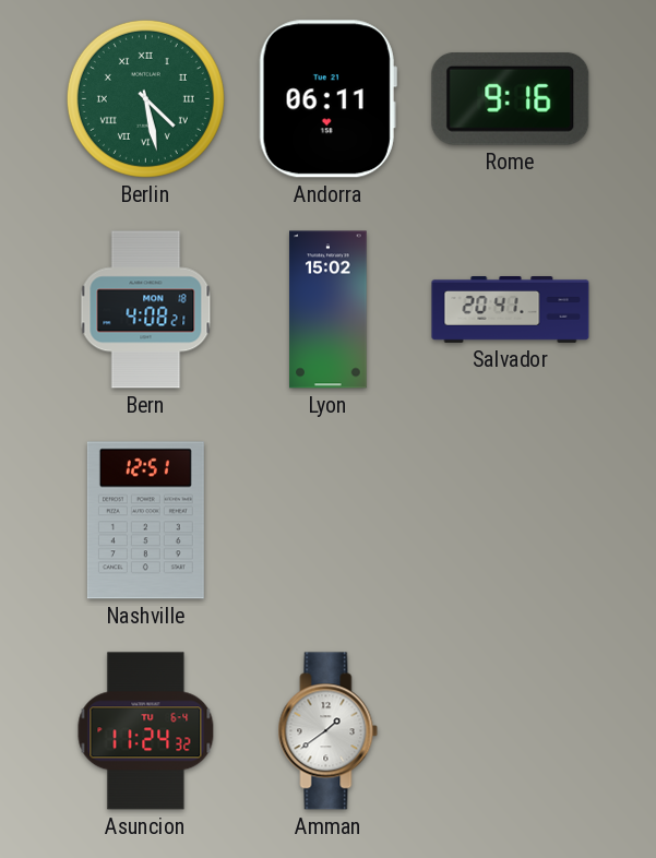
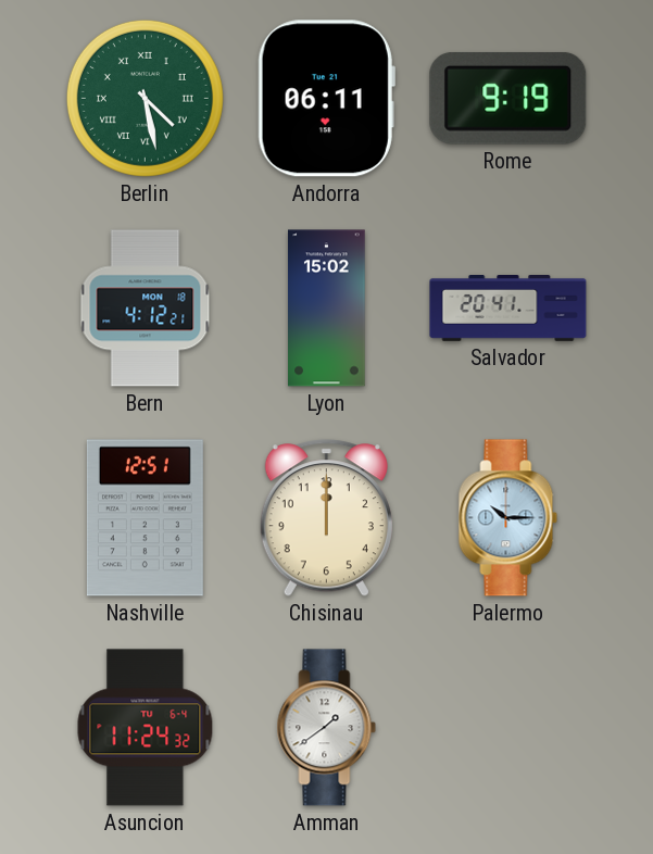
Rome: 9:16 -> 9:19
Bern: 4:08 -> 4:12
Chisinau: none -> 12:00
Palermo: none -> 10:15
